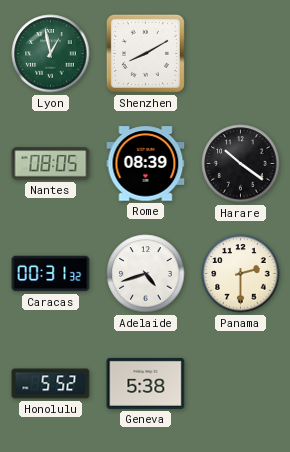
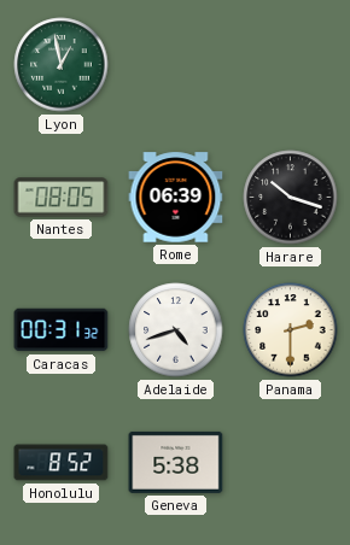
Shenzhen: 8:10 -> none
Rome: 08:39 -> 06:39
Harare: 10:21 -> 10:18
Honolulu: 5:52 -> 8:52
